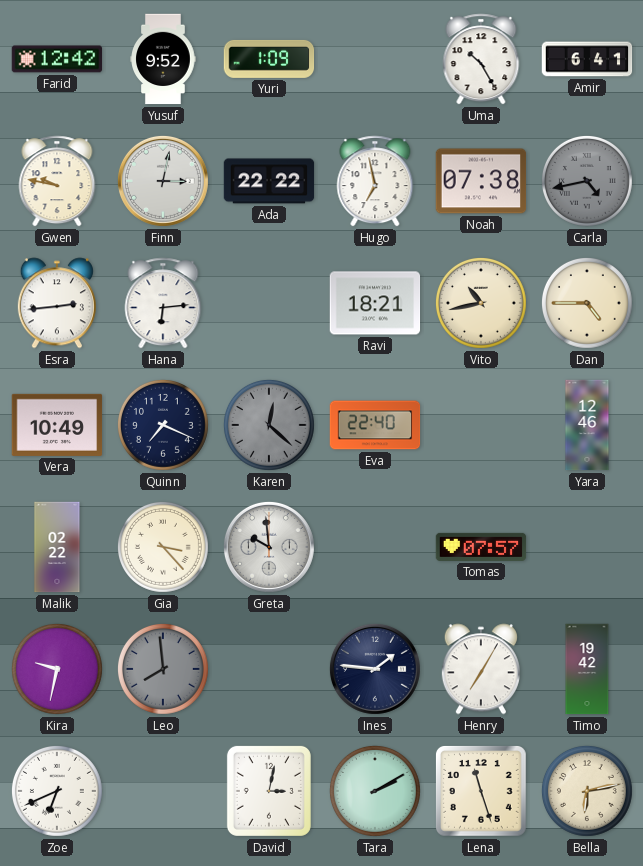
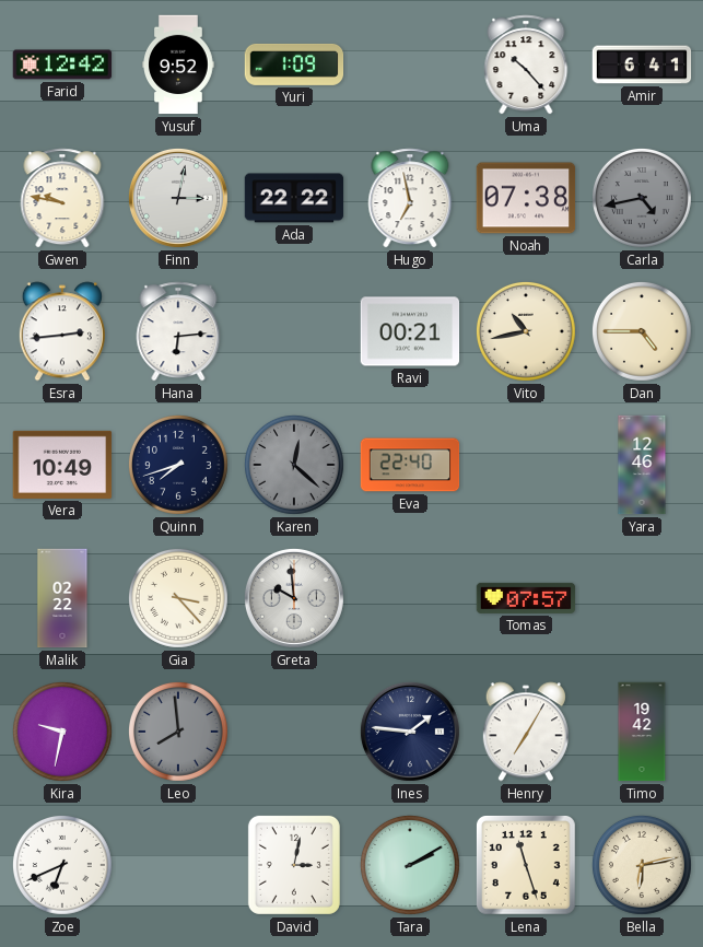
Uma: 10:25 -> 10:23
Ravi: 18:21 -> 00:21
Quinn: 7:19 -> 7:42
